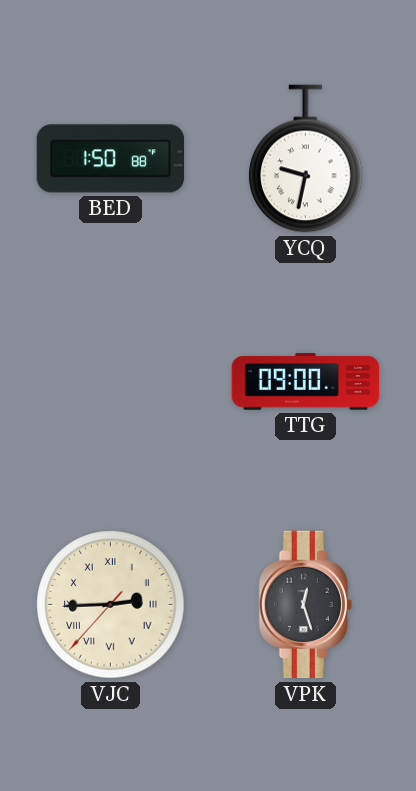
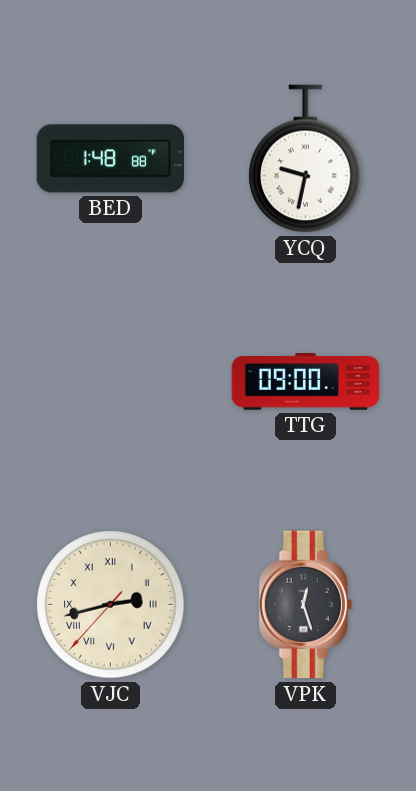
BED: 1:50 -> 1:48
VJC: 2:44 -> 2:42
